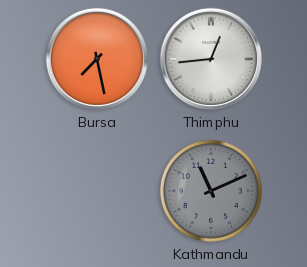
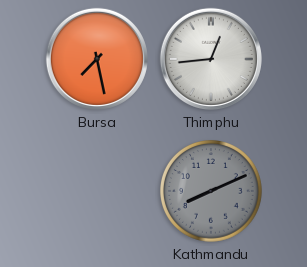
Kathmandu: 11:11 -> 8:11
